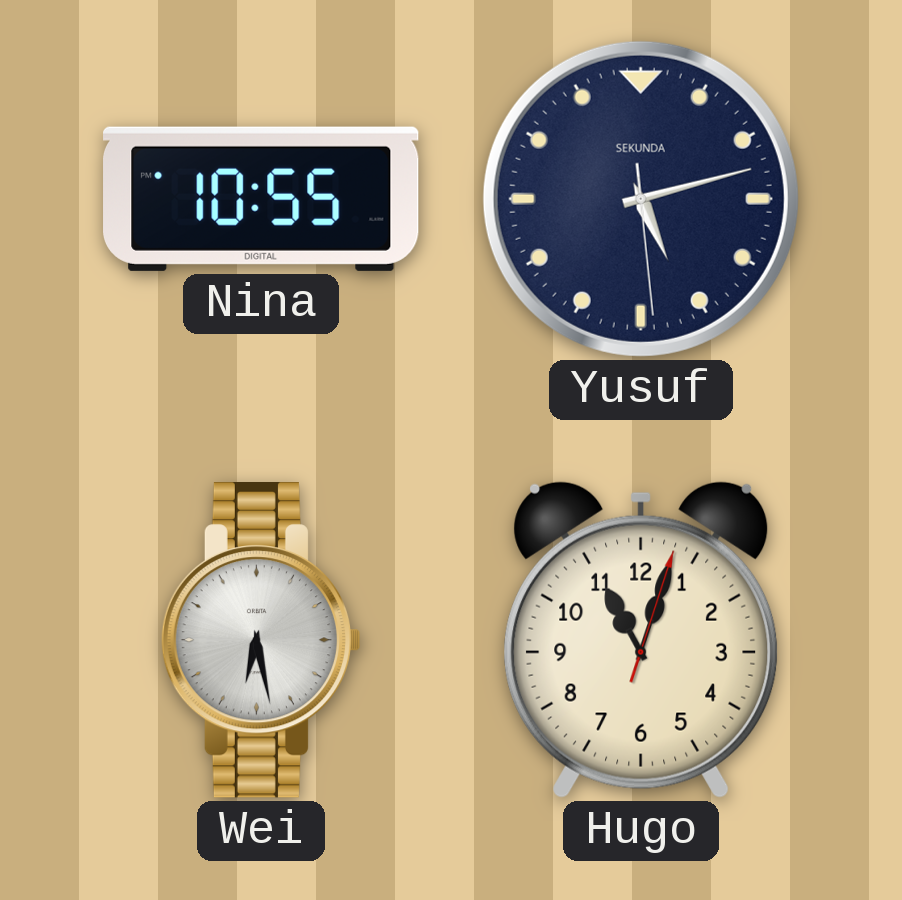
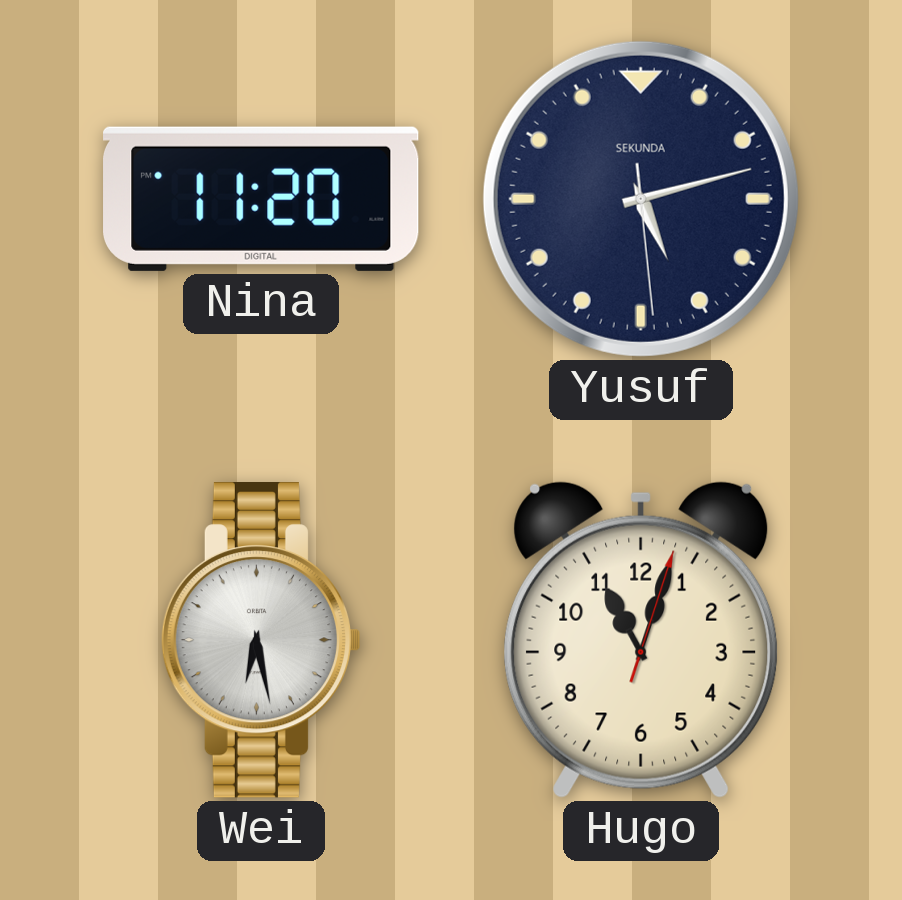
Nina: 10:55 -> 11:20
